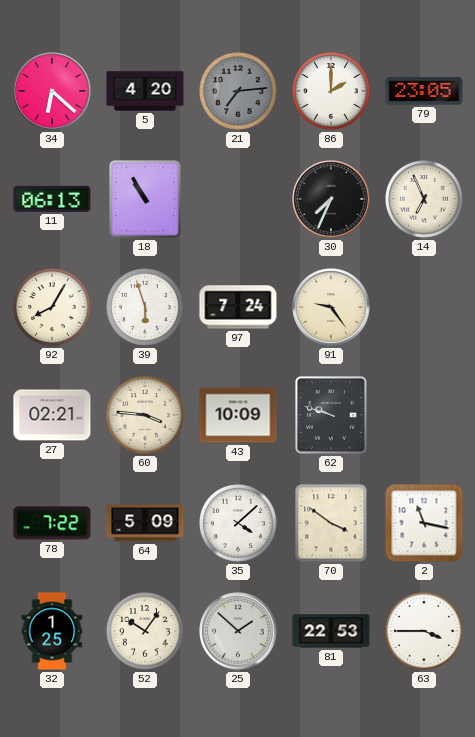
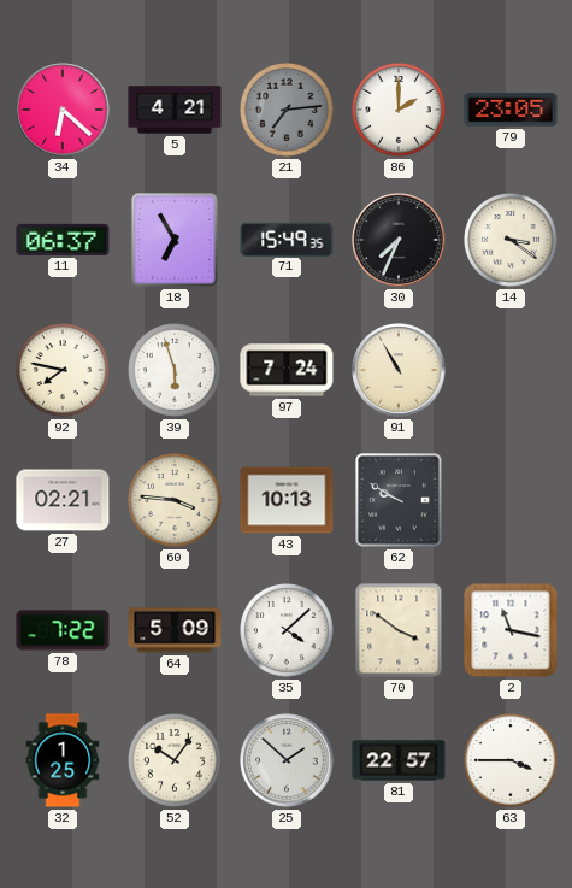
5: 4:20 -> 4:21
11: 06:13 -> 06:37
18: 10:55 -> 6:55
71: none -> 15:49
14: 6:56 -> 3:21
92: 8:05 -> 7:47
91: 9:24 -> 10:55
43: 10:09 -> 10:13
62: 9:48 -> 9:50
81: 22:53 -> 22:57
